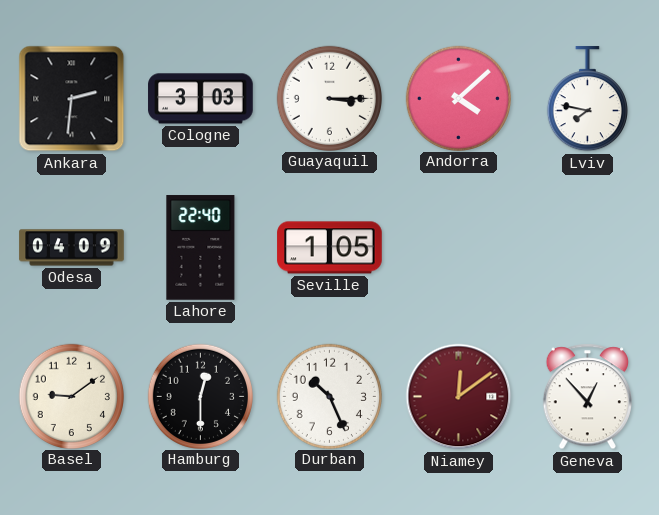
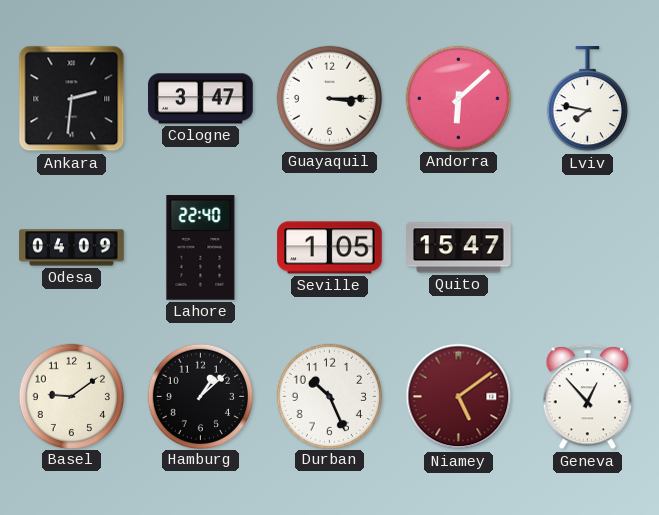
Cologne: 3:03 -> 3:47
Andorra: 4:08 -> 6:08
Quito: none -> 15:47
Hamburg: 12:30 -> 1:08
Niamey: 12:09 -> 5:09
